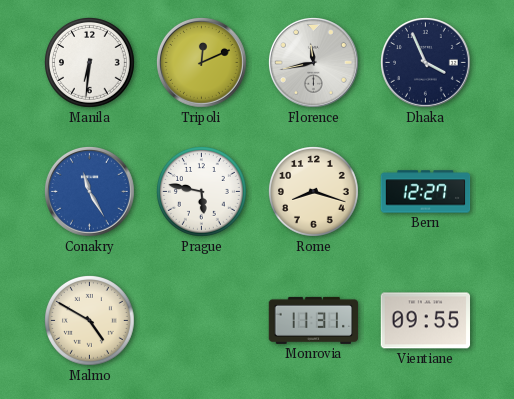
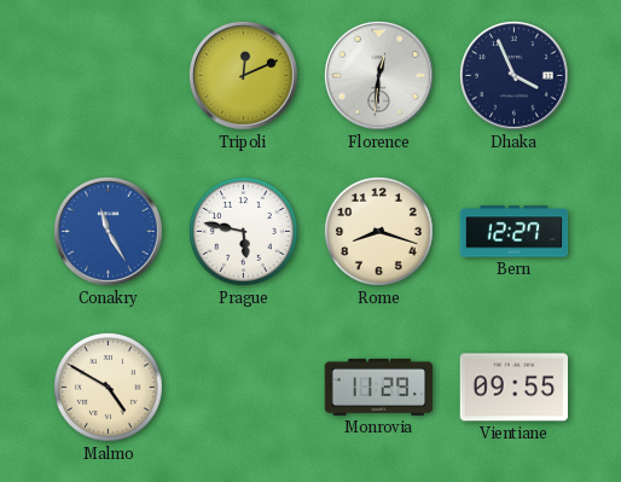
Manila: 6:31 -> none
Florence: 11:43 -> 12:31
Monrovia: 11:31 -> 11:29
